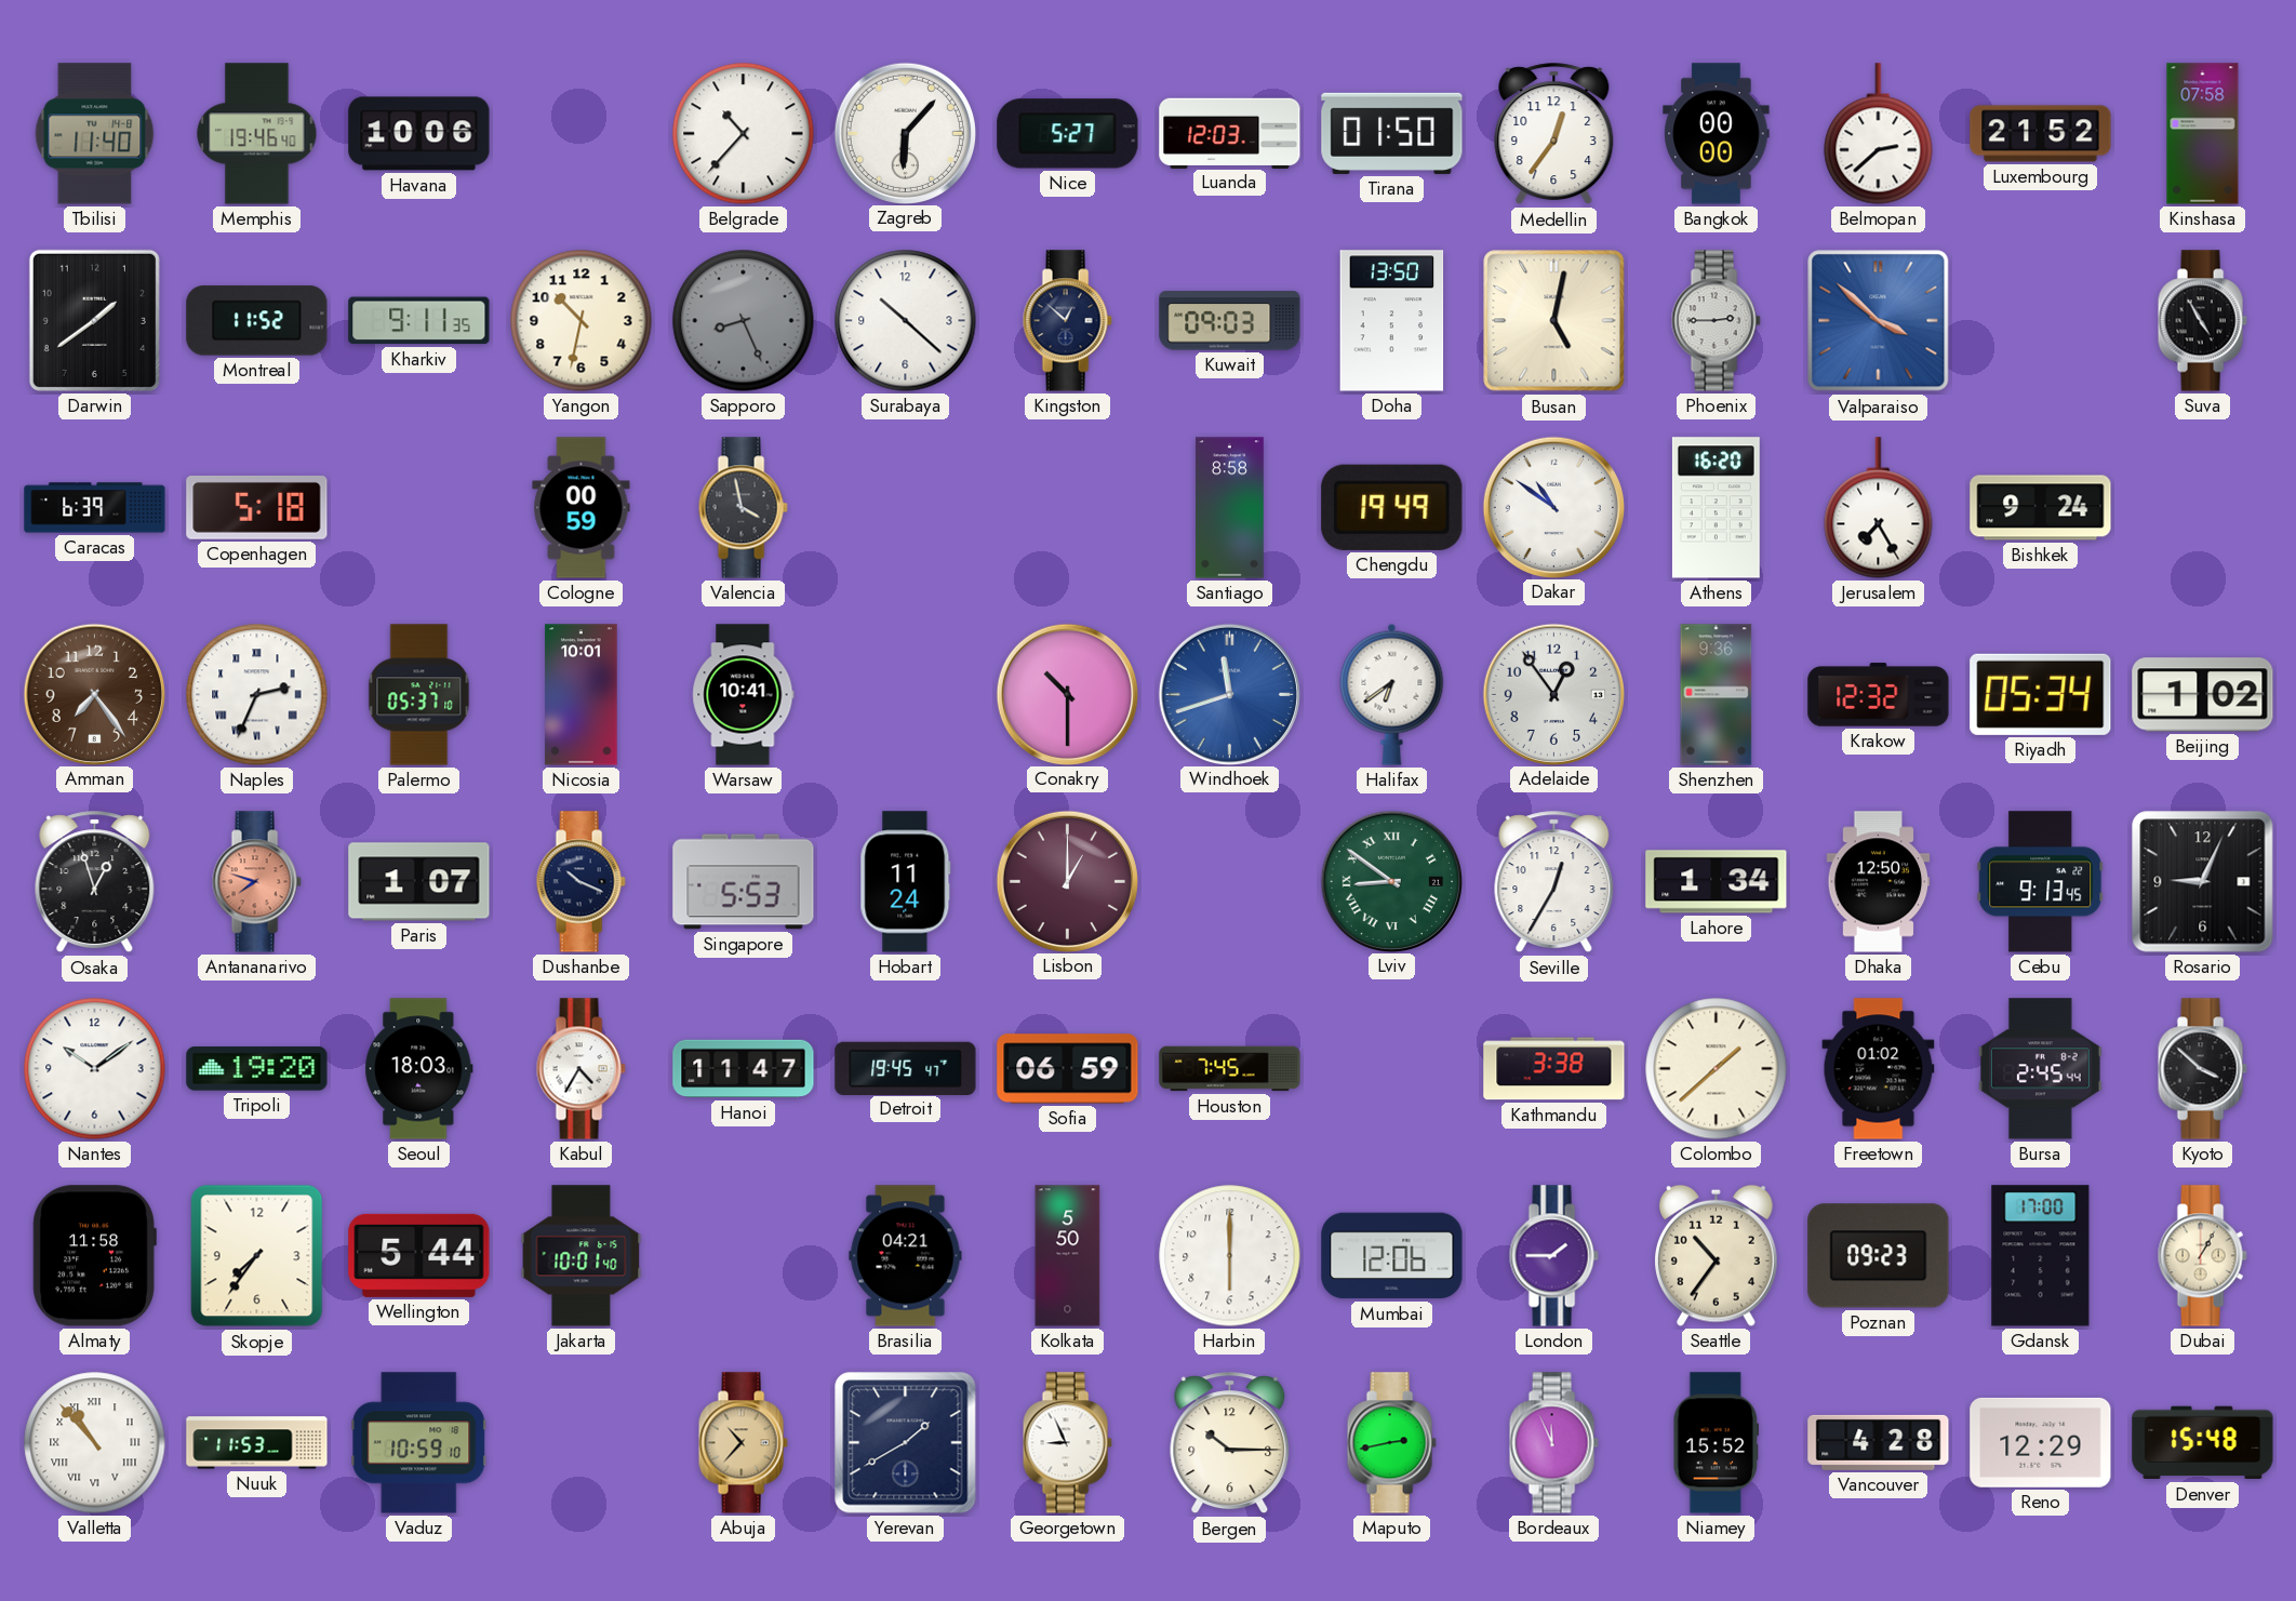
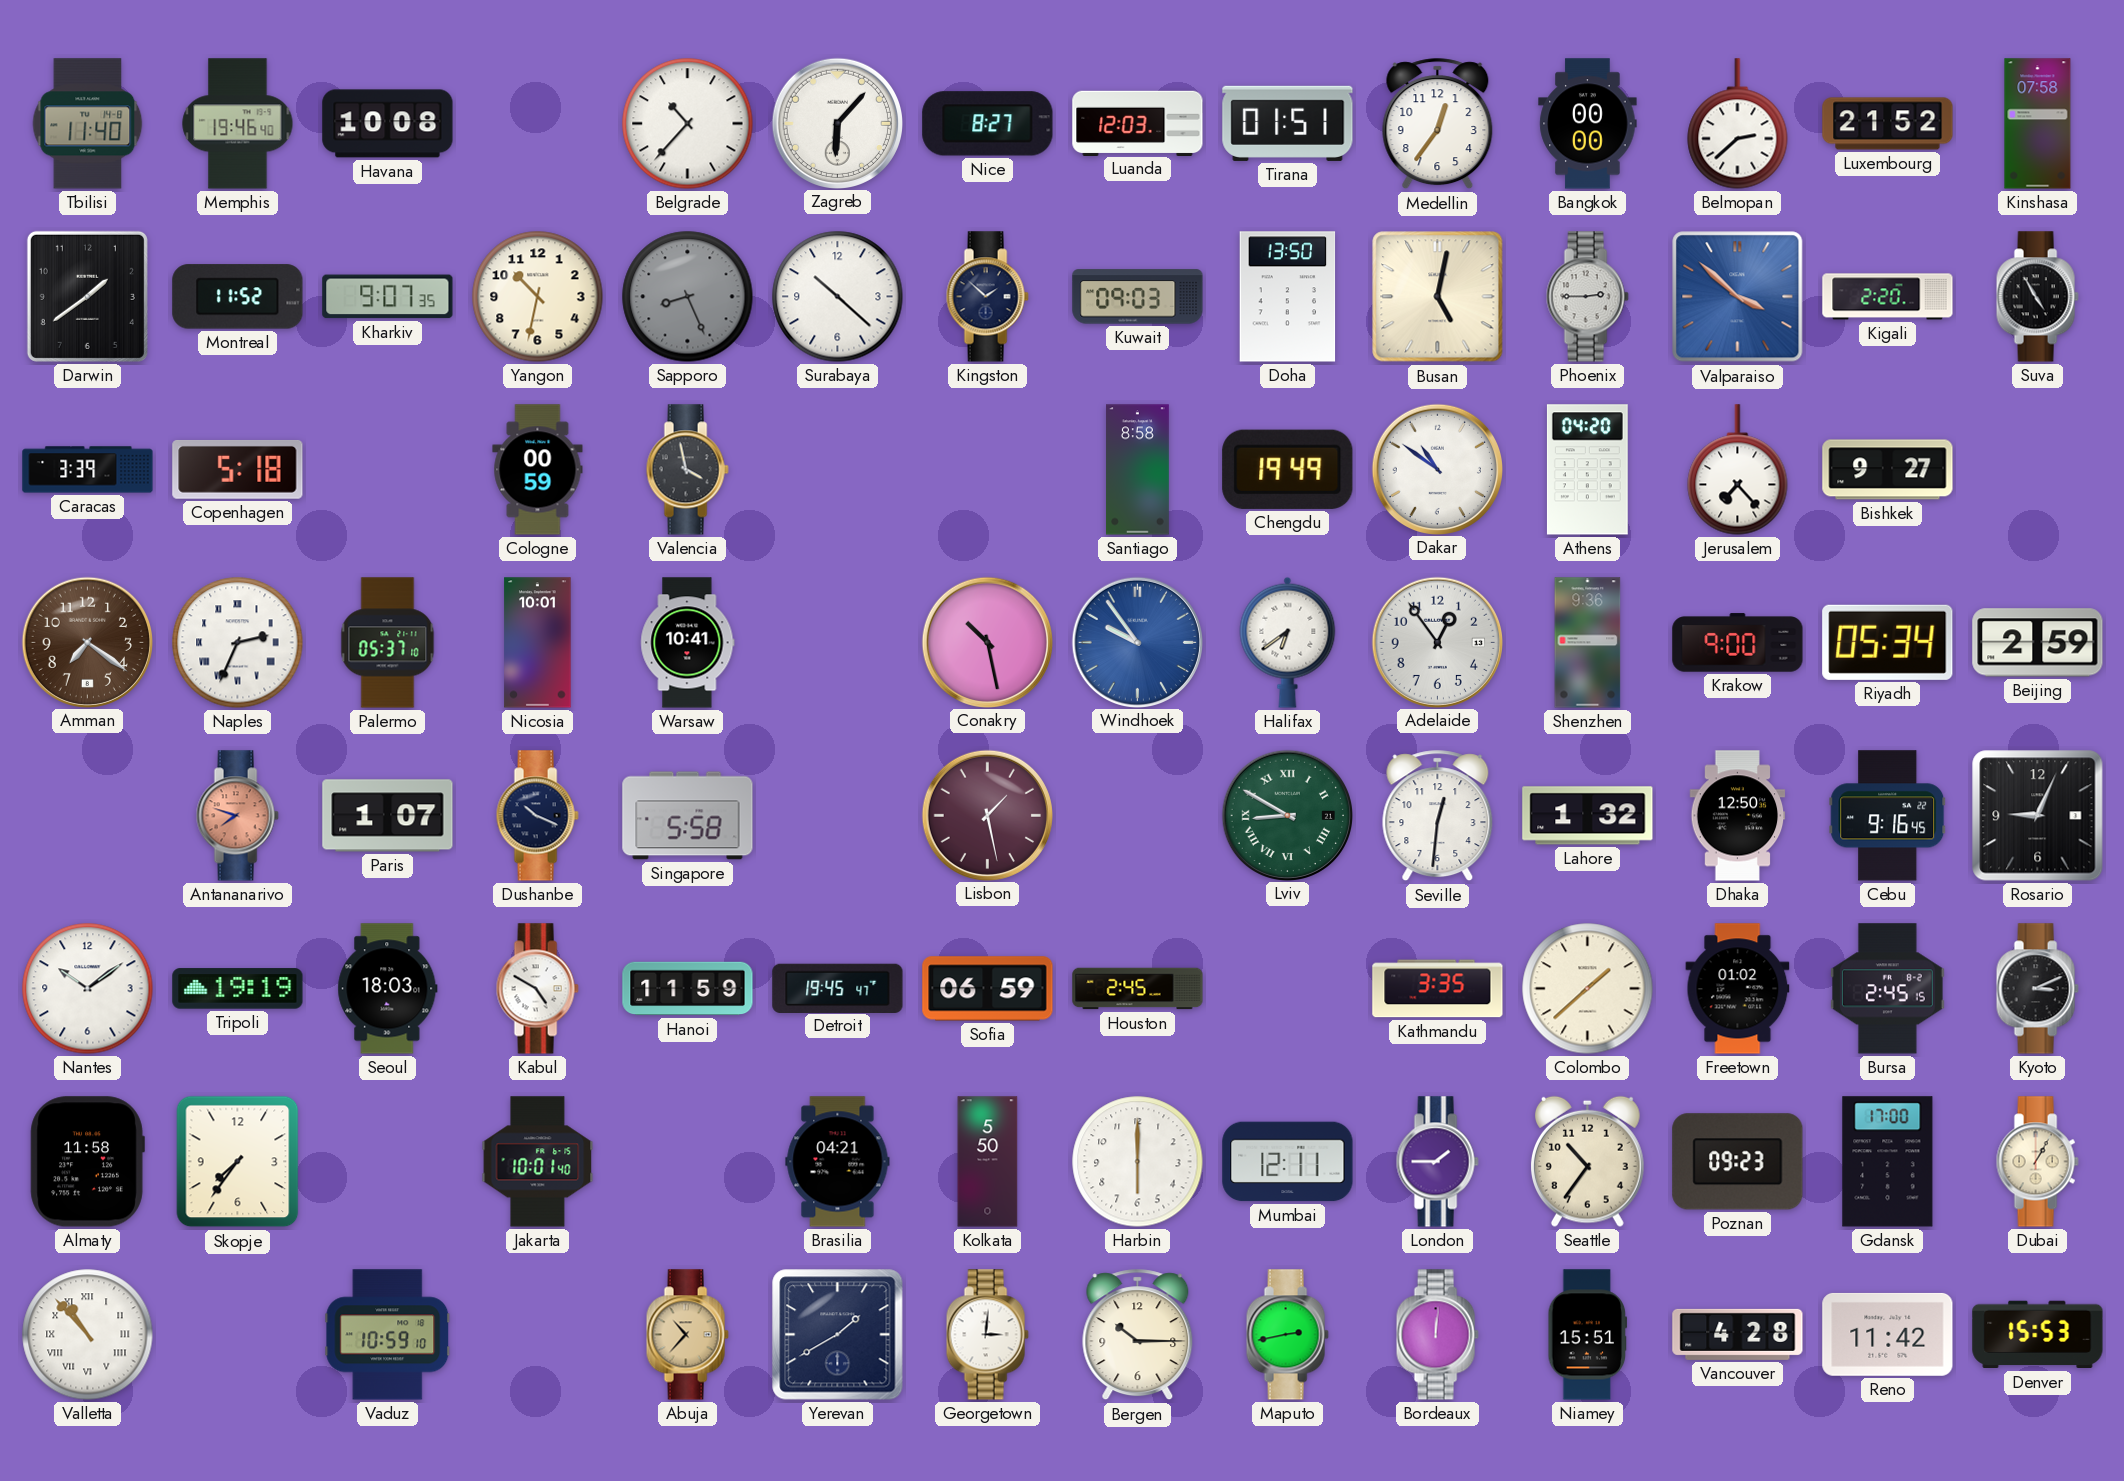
Havana: 10:06 -> 10:08
Nice: 5:27 -> 8:27
Tirana: 01:50 -> 01:51
Kharkiv: 9:11 -> 9:07
Kingston: 12:52 -> 1:52
Kigali: none -> 2:20
Caracas: 6:39 -> 3:39
Athens: 16:20 -> 04:20
Jerusalem: 7:25 -> 7:23
Bishkek: 9:24 -> 9:27
Amman: 7:24 -> 7:21
Conakry: 10:30 -> 10:28
Windhoek: 11:42 -> 9:54
Krakow: 12:32 -> 9:00
Beijing: 1:02 -> 2:59
Osaka: 12:57 -> none
Singapore: 5:53 -> 5:58
Hobart: 11:24 -> none
Lisbon: 1:00 -> 1:28
Lviv: 8:51 -> 8:50
Seville: 12:35 -> 12:31
Lahore: 1:34 -> 1:32
Cebu: 9:13 -> 9:16
Tripoli: 19:20 -> 19:19
Kabul: 4:35 -> 4:50
Hanoi: 11:47 -> 11:59
Houston: 7:45 -> 2:45
Kathmandu: 3:38 -> 3:35
Bursa: 2:45:44 -> 2:45:15
Kyoto: 3:52 -> 3:11
Wellington: 5:44 -> none
Mumbai: 12:06 -> 12:11
Nuuk: 11:53 -> none
Georgetown: 8:56 -> 3:01
Bordeaux: 11:56 -> 12:01
Niamey: 15:52 -> 15:51
Reno: 12:29 -> 11:42
Denver: 15:48 -> 15:53
